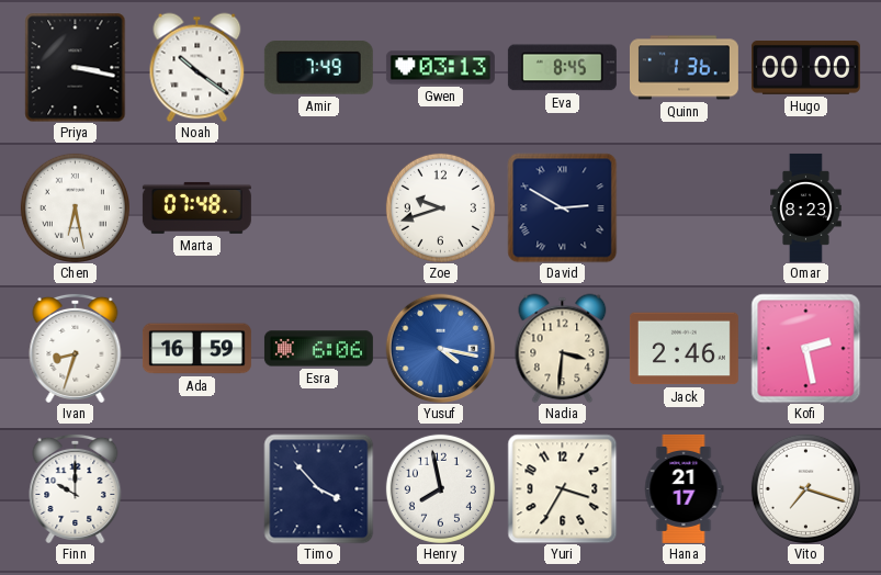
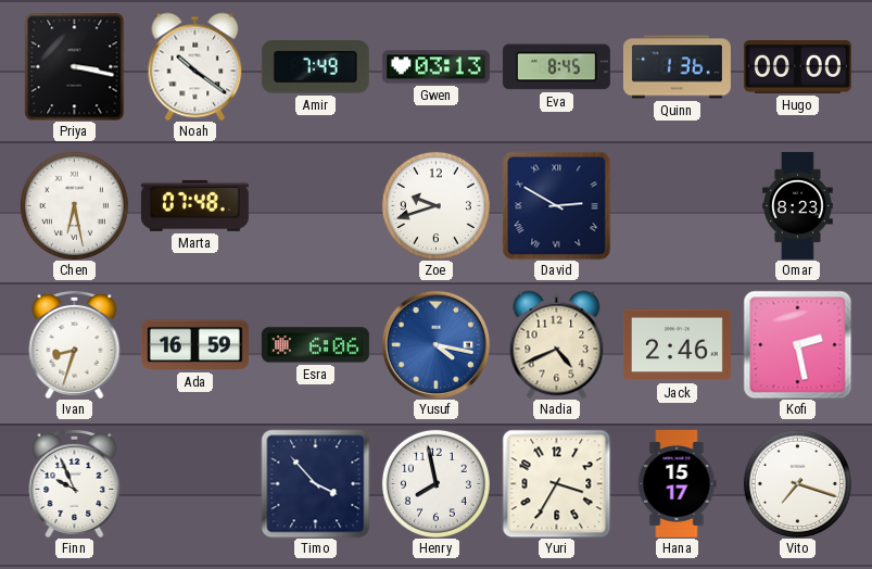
Nadia: 3:31 -> 4:41
Finn: 10:00 -> 9:56
Hana: 21:17 -> 15:17
